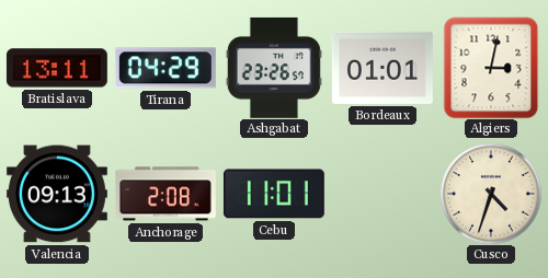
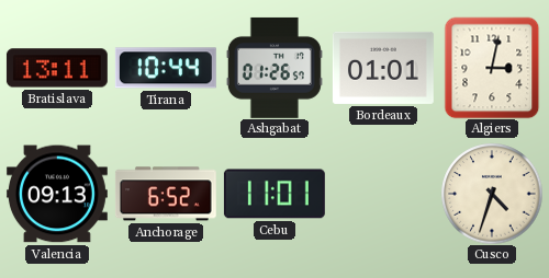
Tirana: 04:29 -> 10:44
Ashgabat: 23:26 -> 01:26
Anchorage: 2:08 -> 6:52
